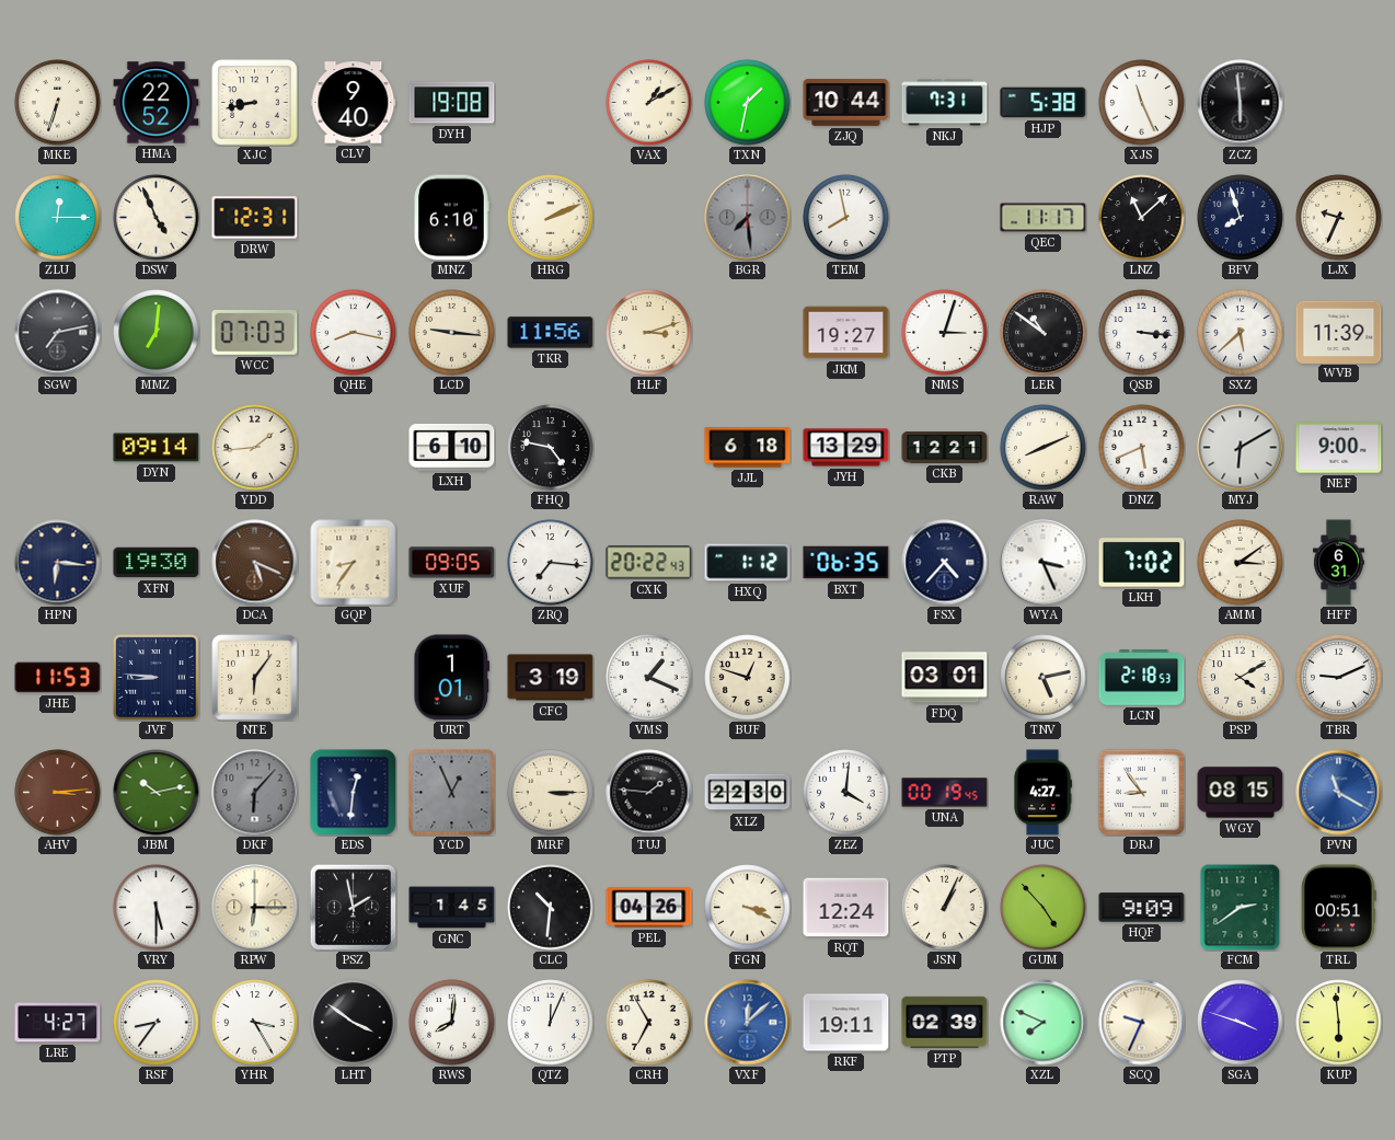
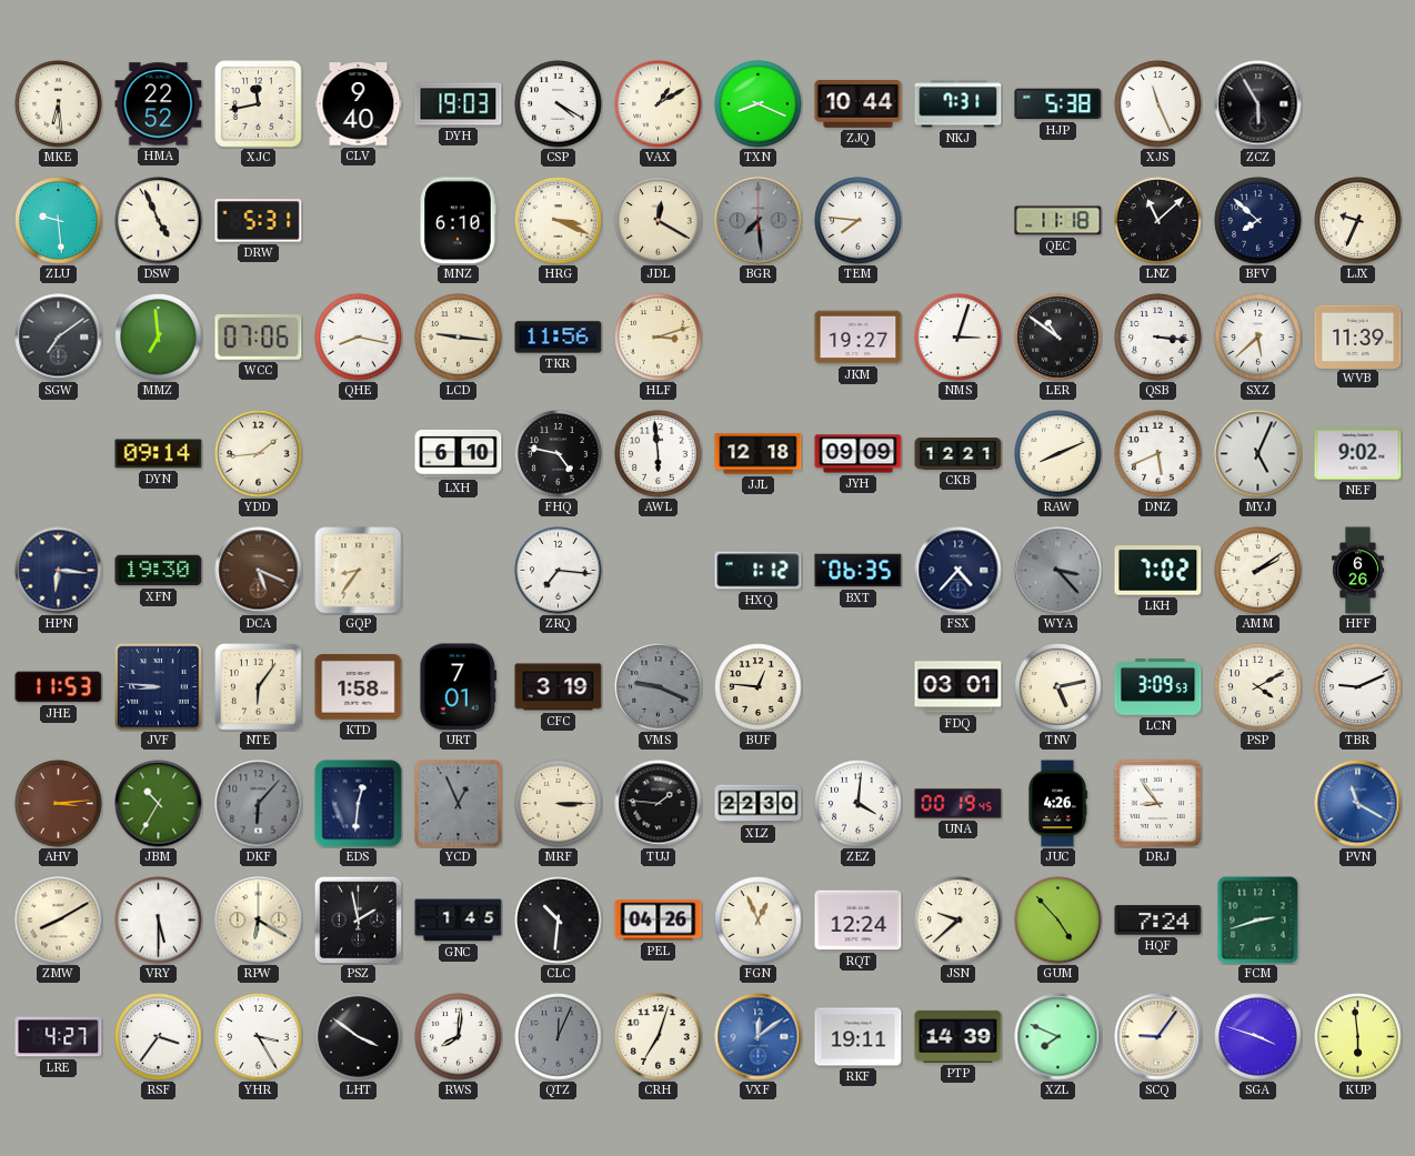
MKE: 6:33 -> 6:29
XJC: 8:43 -> 11:43
DYH: 19:08 -> 19:03
CSP: none -> 4:20
TXN: 1:32 -> 8:19
ZCZ: 5:59 -> 5:55
ZLU: 12:15 -> 9:29
DRW: 12:31 -> 5:31
HRG: 2:11 -> 3:19
JDL: none -> 12:20
TEM: 7:58 -> 7:46
QEC: 11:17 -> 11:18
BFV: 7:57 -> 7:52
SGW: 7:13 -> 7:09
MMZ: 7:01 -> 6:59
WCC: 07:03 -> 07:06
AWL: none -> 5:59
JJL: 6:18 -> 12:18
JYH: 13:29 -> 09:09
MYJ: 6:10 -> 5:04
NEF: 9:00 -> 9:02
XUF: 09:05 -> none
CXK: 20:22 -> none
WYA: 3:26 -> 3:23
WYA dial: white -> grey
AMM: 3:09 -> 2:09
HFF: 6:31 -> 6:26
KTD: none -> 1:58
URT: 1:01 -> 7:01
VMS: 1:19 -> 9:19
VMS dial: white -> grey
BUF: 12:48 -> 12:46
LCN: 2:18 -> 3:09
JBM: 10:13 -> 10:35
JUC: 4:27 -> 4:26
WGY: 08:15 -> none
ZMW: none -> 8:10
RPW: 6:15 -> 6:20
FGN: 3:19 -> 12:56
JSN: 1:04 -> 9:38
HQF: 9:09 -> 7:24
FCM: 2:39 -> 2:42
TRL: 00:51 -> none
RSF: 8:36 -> 3:36
QTZ dial: white -> grey
CRH: 6:55 -> 7:03
VXF: 12:08 -> 12:09
PTP: 02:39 -> 14:39
SCQ: 9:34 -> 9:06
